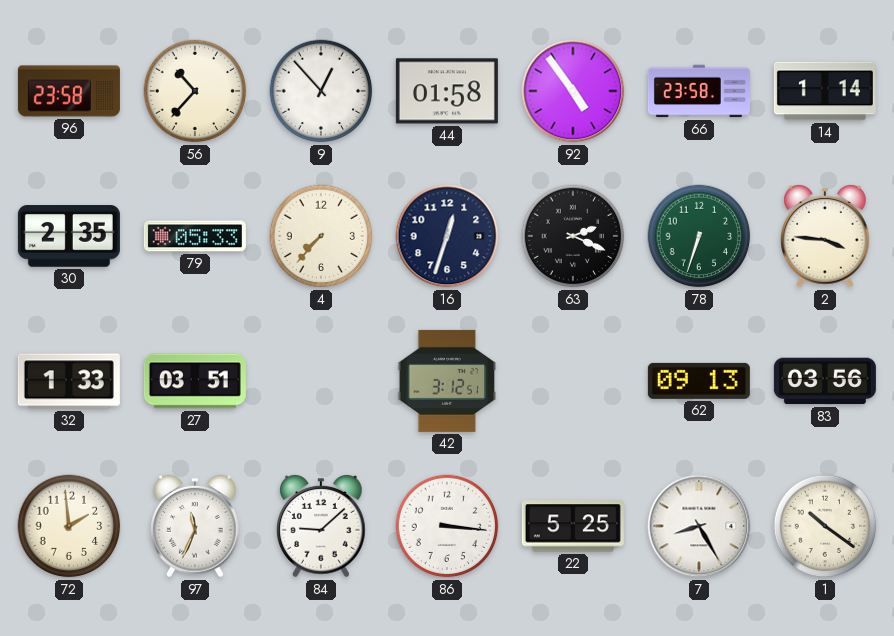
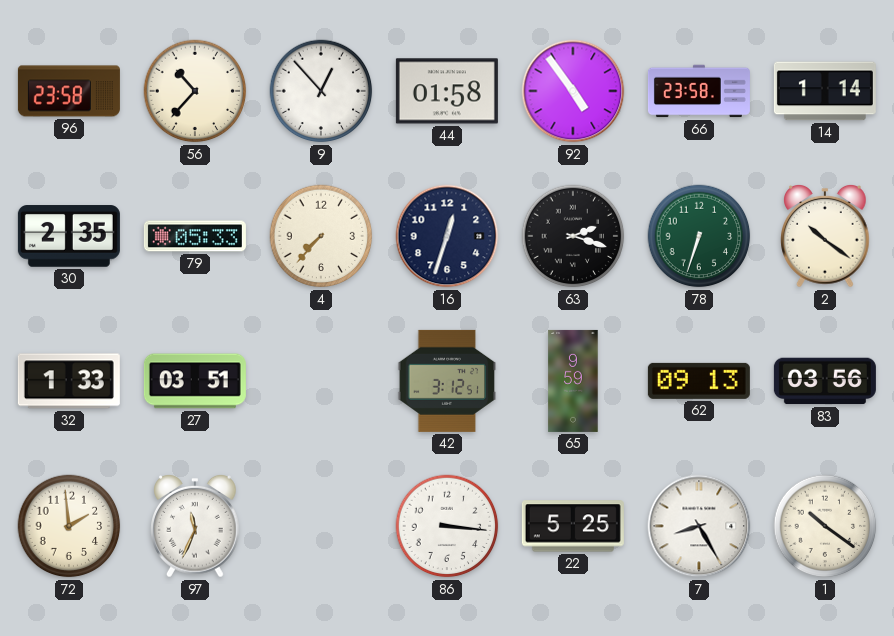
63: 2:19 -> 2:18
2: 3:46 -> 10:21
65: none -> 9:59
84: 9:08 -> none
